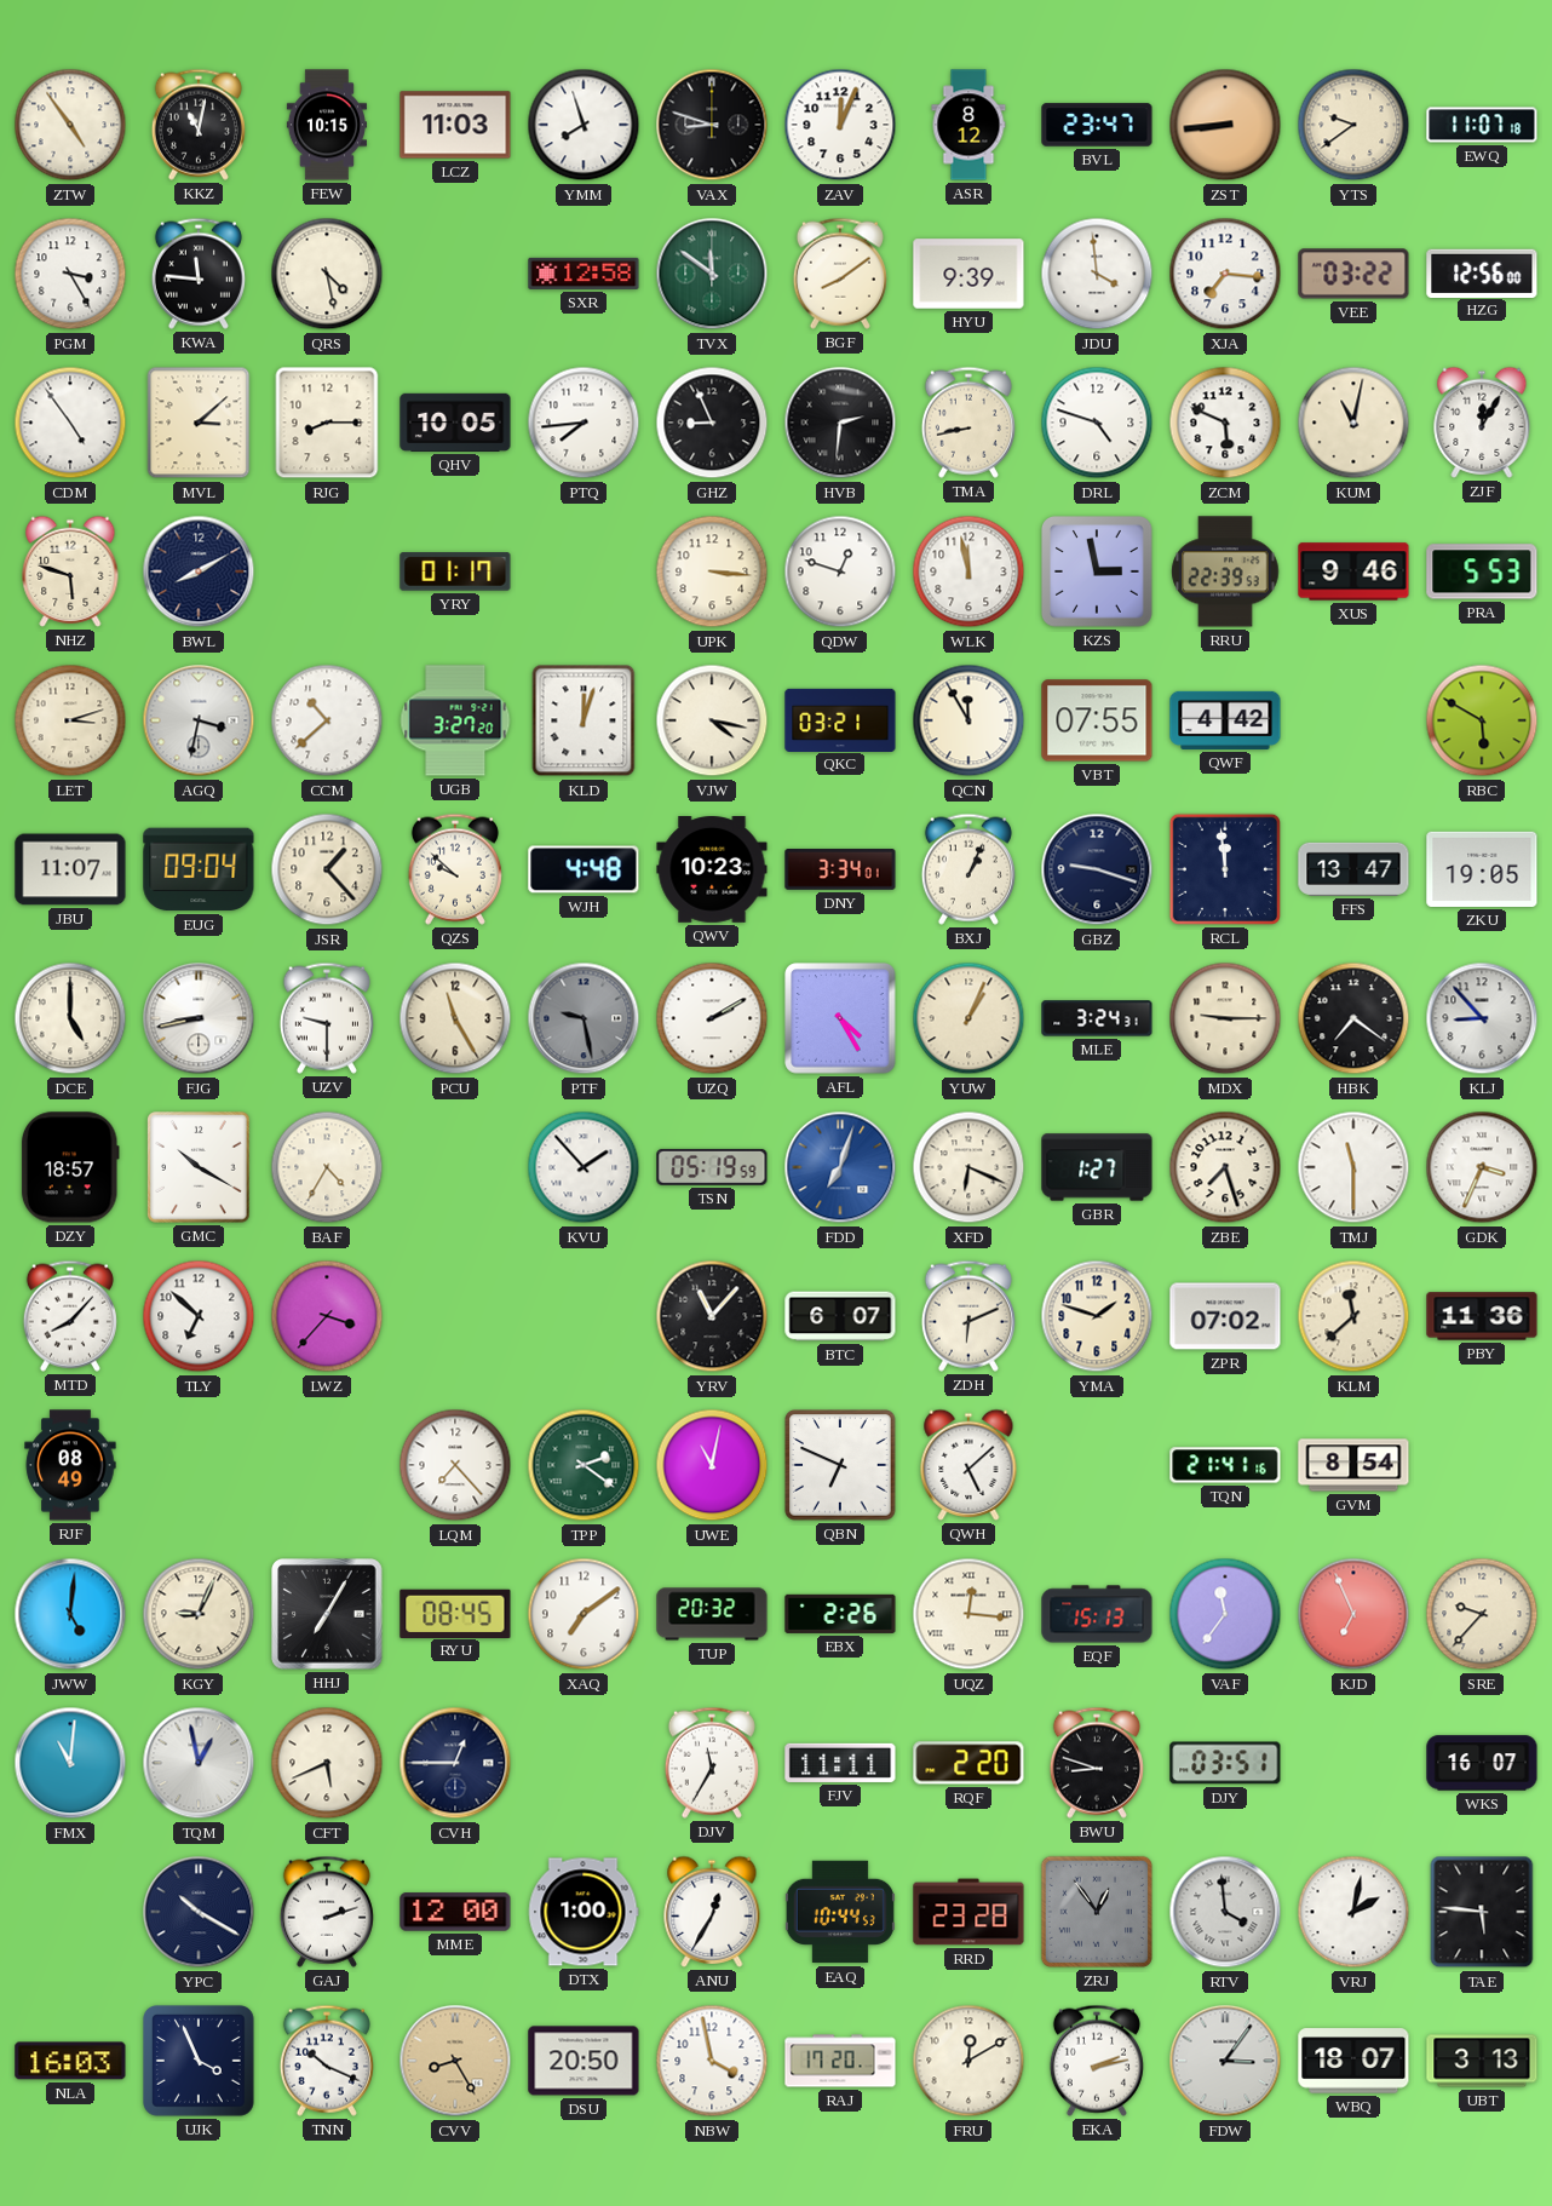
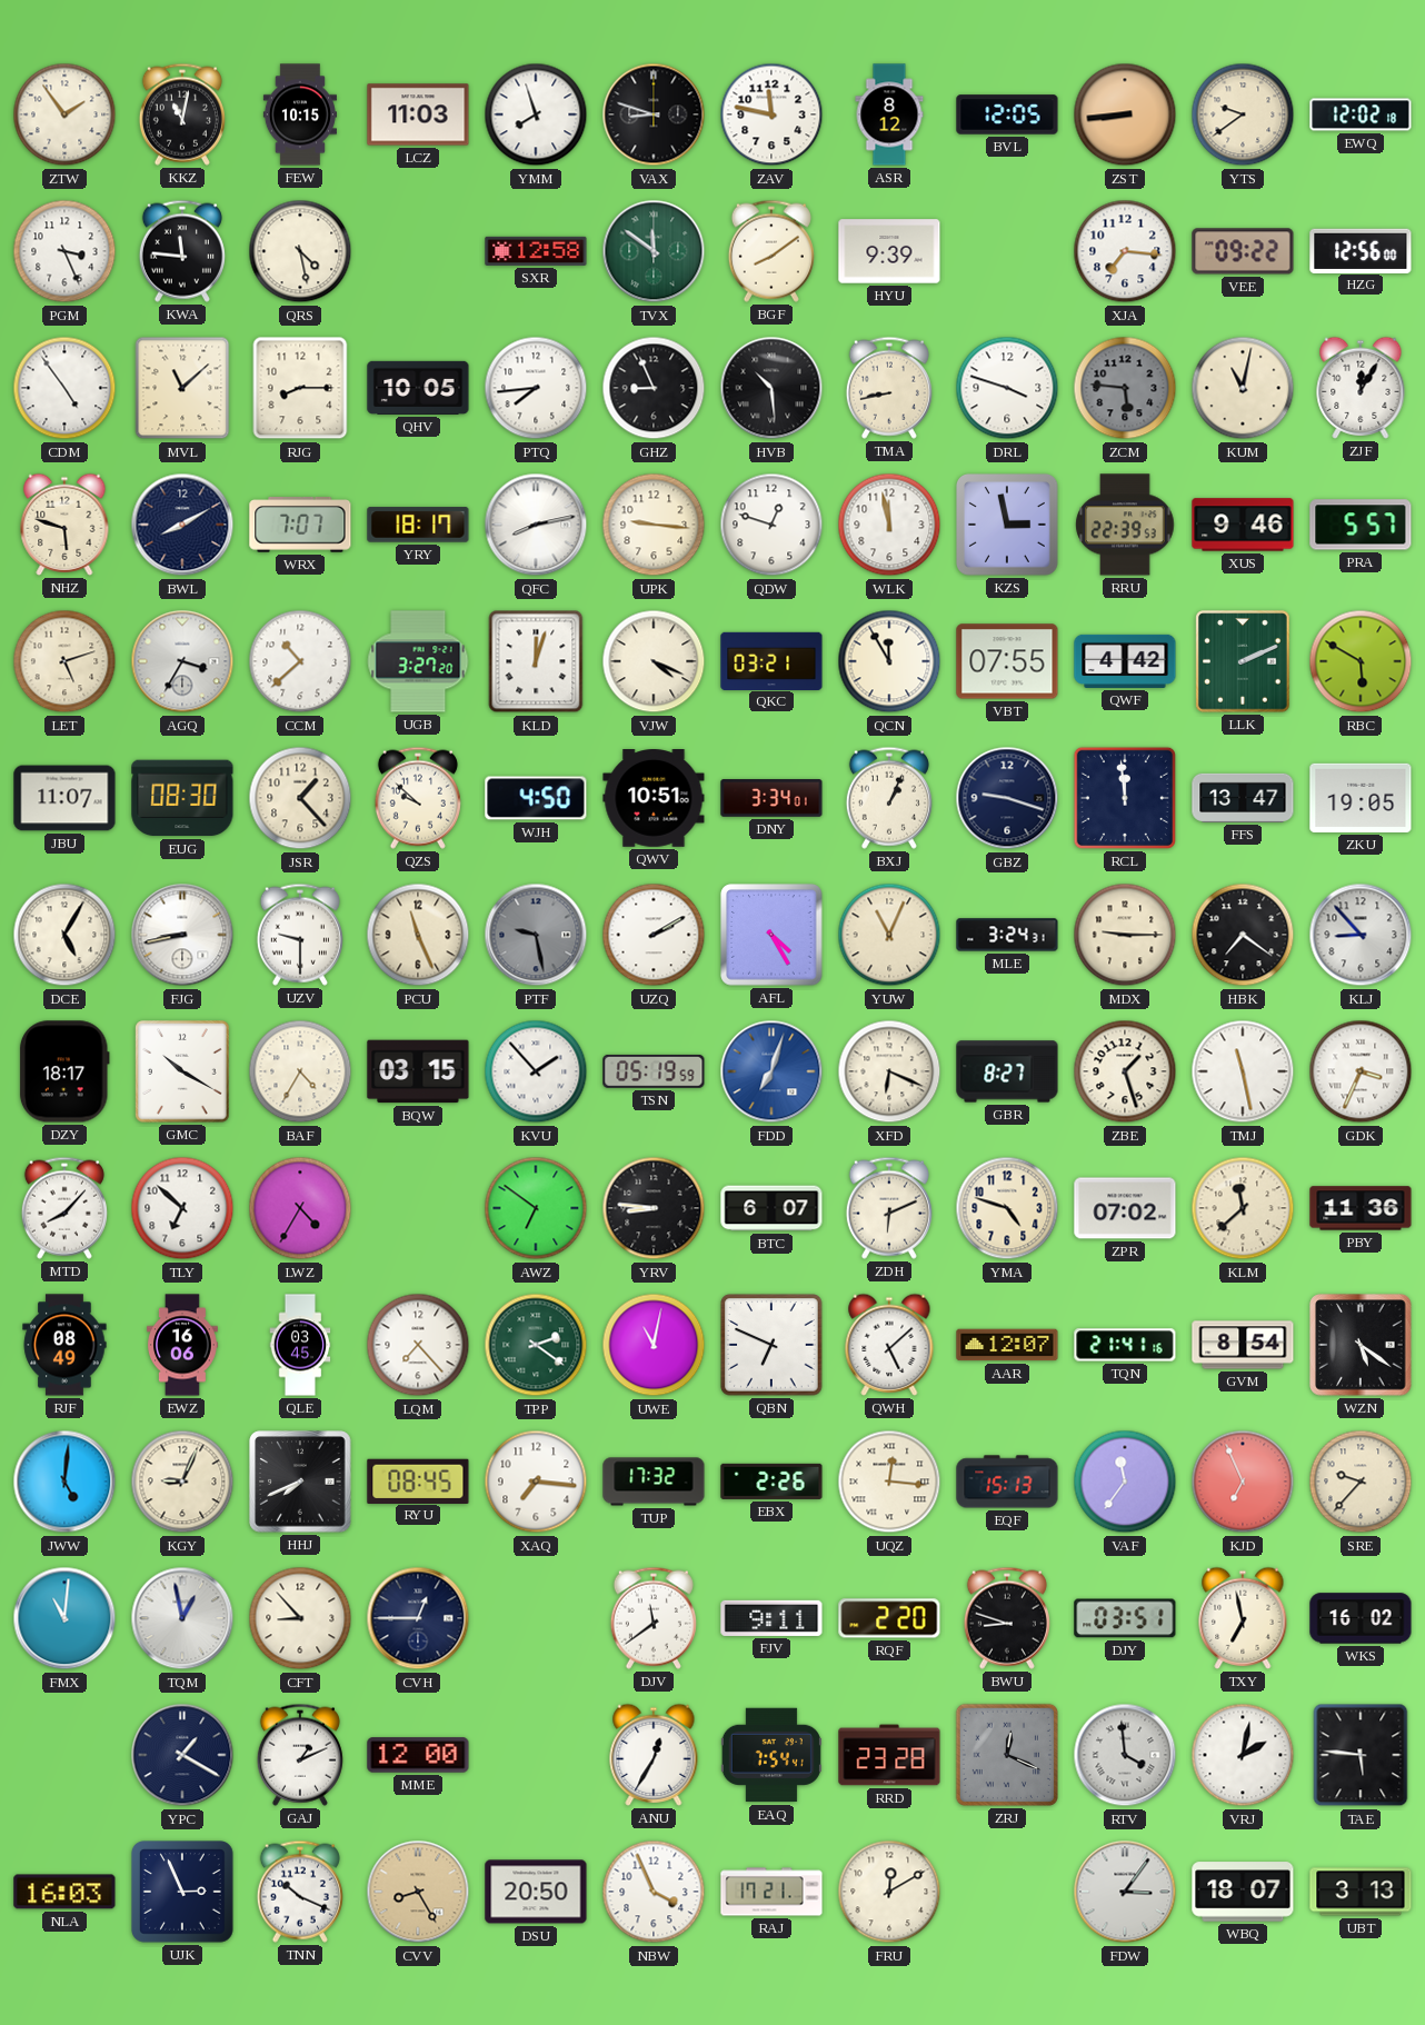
ZTW: 4:54 -> 1:54
ZAV: 12:04 -> 11:47
BVL: 23:47 -> 12:05
EWQ: 11:07 -> 12:02
PGM: 3:25 -> 3:26
JDU: 3:59 -> none
VEE: 03:22 -> 09:22
MVL: 3:08 -> 11:08
HVB: 2:31 -> 10:29
DRL: 4:48 -> 3:48
ZCM: 5:49 -> 5:46
ZCM dial: white -> grey
WRX: none -> 7:07
YRY: 01:17 -> 18:17
QFC: none -> 8:13
UPK: 3:16 -> 9:16
PRA: 5:53 -> 5:57
LET: 3:12 -> 5:12
AGQ: 3:32 -> 3:35
VJW: 4:17 -> 4:19
LLK: none -> 2:11
EUG: 09:04 -> 08:30
WJH: 4:48 -> 4:50
QWV: 10:23 -> 10:51
DCE: 5:00 -> 5:05
PCU: 11:25 -> 11:26
YUW: 1:04 -> 11:04
DZY: 18:57 -> 18:17
BQW: none -> 03:15
GBR: 1:27 -> 8:27
ZBE: 7:27 -> 1:27
TMJ: 11:30 -> 11:28
LWZ: 3:37 -> 4:35
AWZ: none -> 6:51
YRV: 11:07 -> 8:46
YMA: 1:48 -> 4:48
EWZ: none -> 16:06
QLE: none -> 03:45
AAR: none -> 12:07
WZN: none -> 5:21
HHJ: 7:05 -> 7:41
XAQ: 7:09 -> 7:16
TUP: 20:32 -> 17:32
CFT: 5:41 -> 8:53
DJV: 11:35 -> 11:39
FJV: 11:11 -> 9:11
TXY: none -> 6:58
WKS: 16:07 -> 16:02
YPC: 10:20 -> 1:20
GAJ: 2:12 -> 1:11
DTX: 1:00 -> none
EAQ: 10:44 -> 7:54
ZRJ: 12:54 -> 12:19
UJK: 3:56 -> 2:56
NBW: 3:58 -> 3:56
RAJ: 17:20 -> 17:21
EKA: 2:13 -> none
